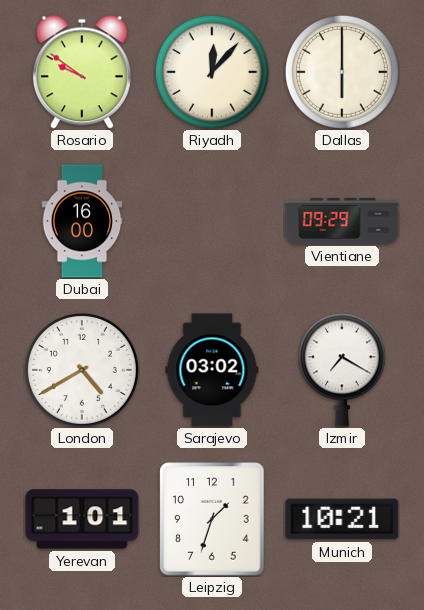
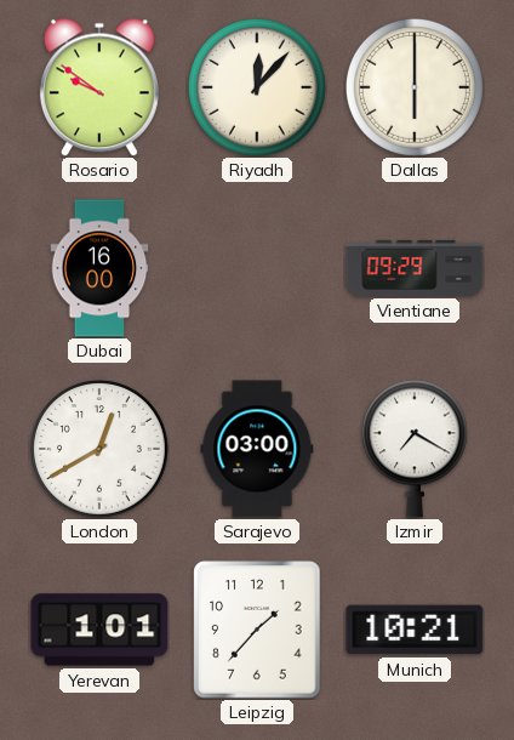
London: 4:40 -> 12:40
Sarajevo: 03:02 -> 03:00
Leipzig: 1:33 -> 1:37
